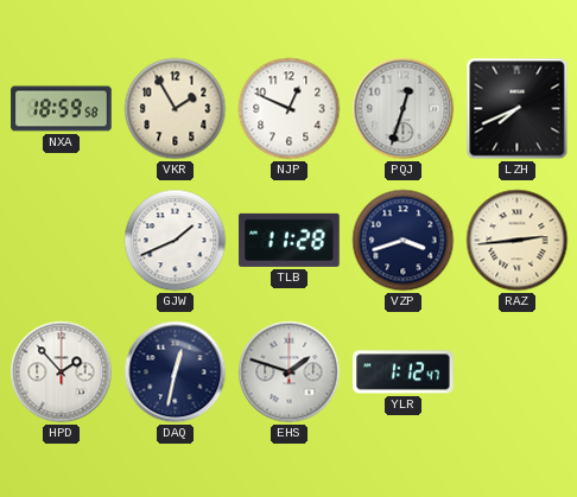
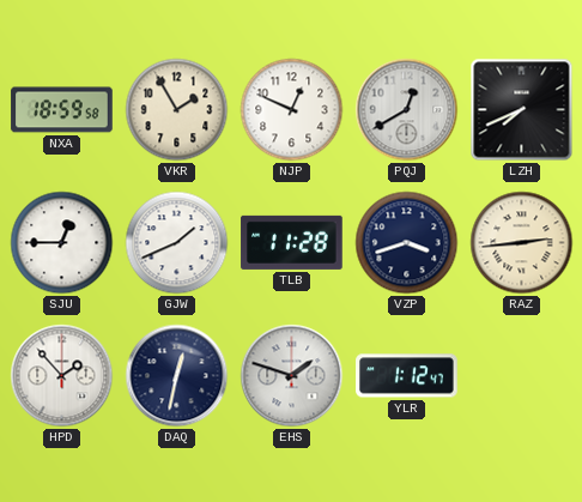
PQJ: 12:33 -> 12:40
SJU: none -> 12:45
